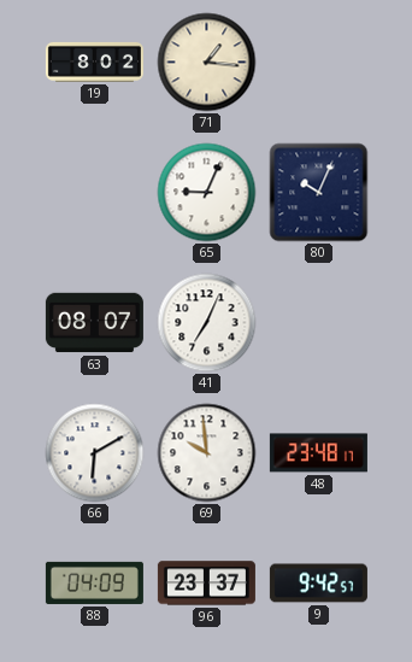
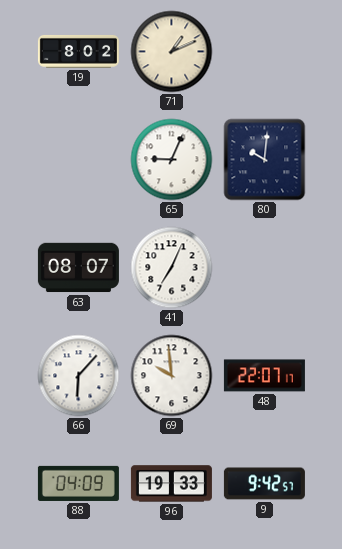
71: 1:16 -> 1:11
80: 10:04 -> 10:01
66: 6:10 -> 6:07
48: 23:48 -> 22:07
96: 23:37 -> 19:33
